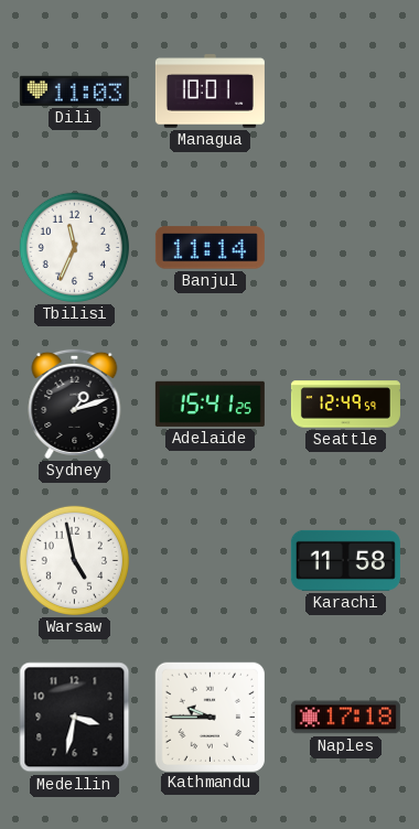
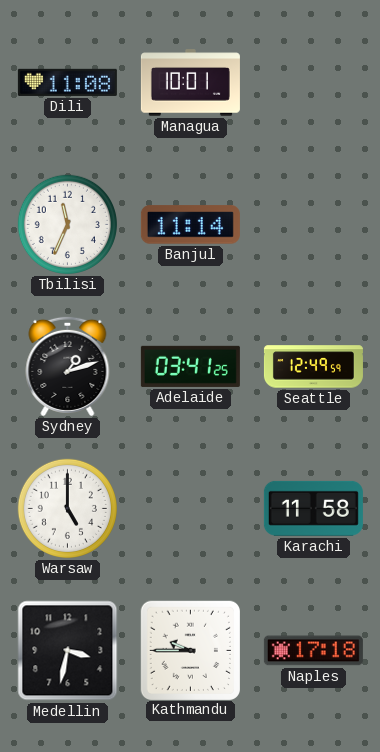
Dili: 11:03 -> 11:08
Adelaide: 15:41 -> 03:41
Warsaw: 4:58 -> 5:00
